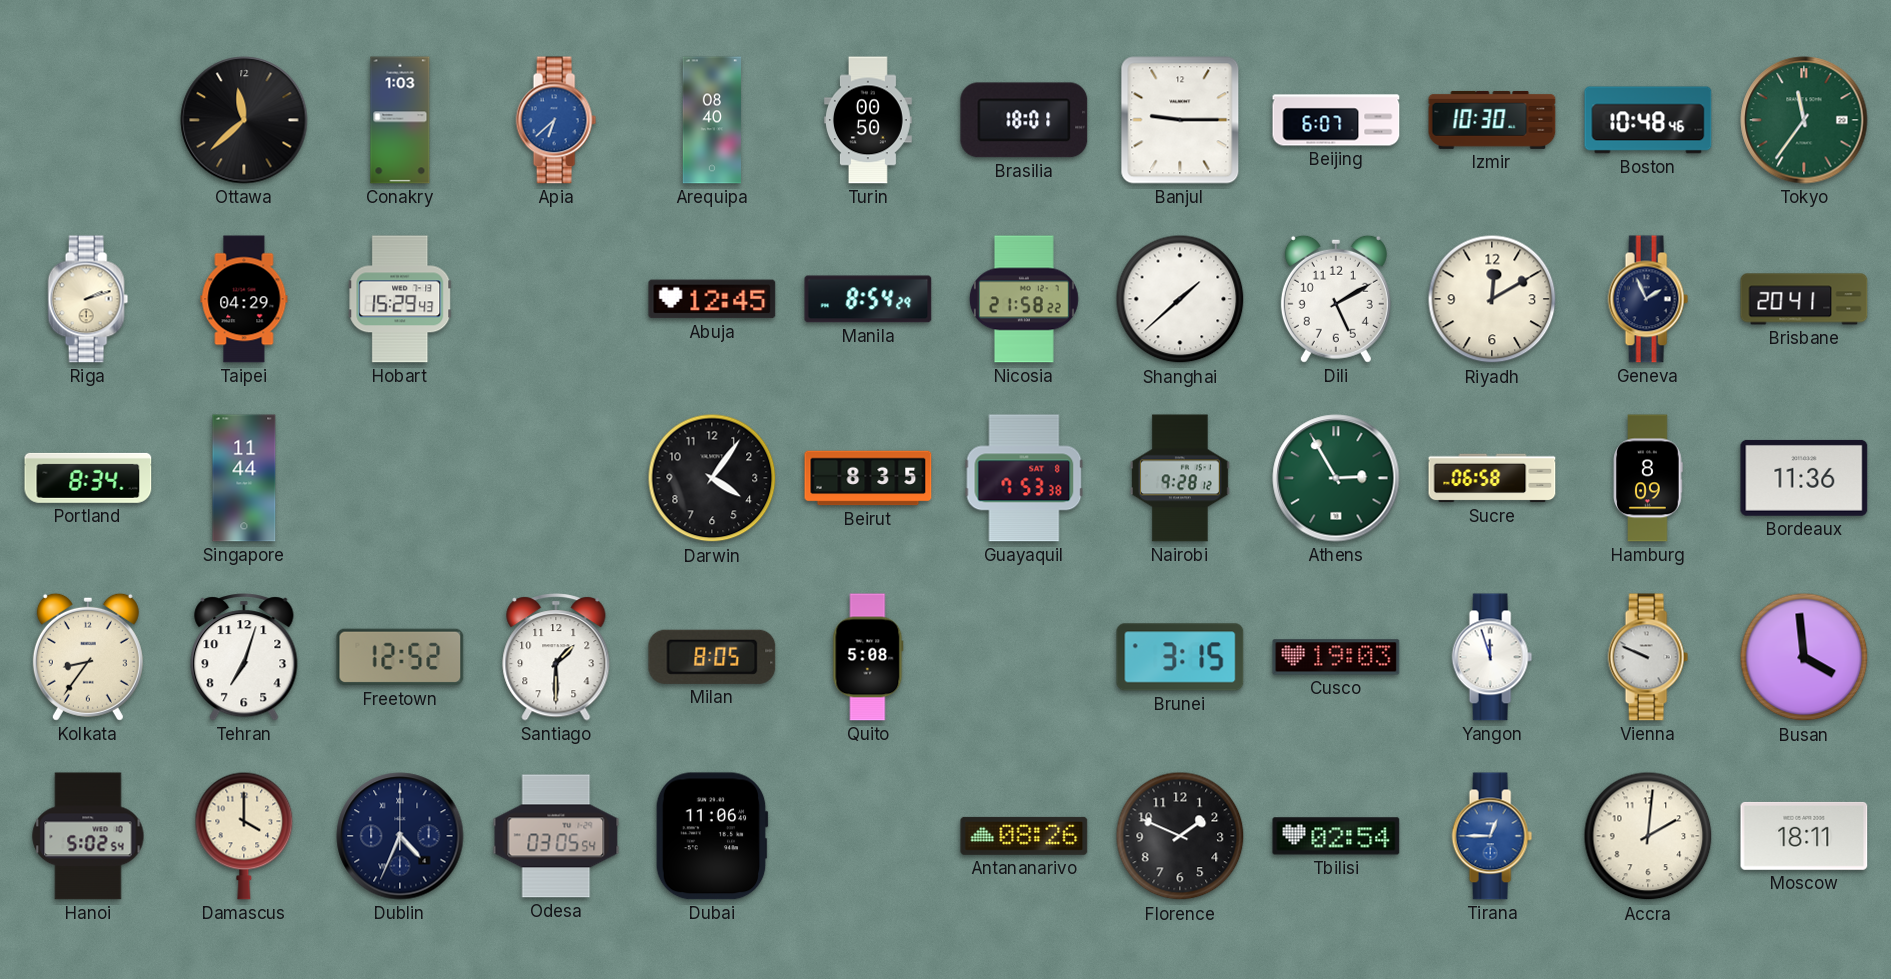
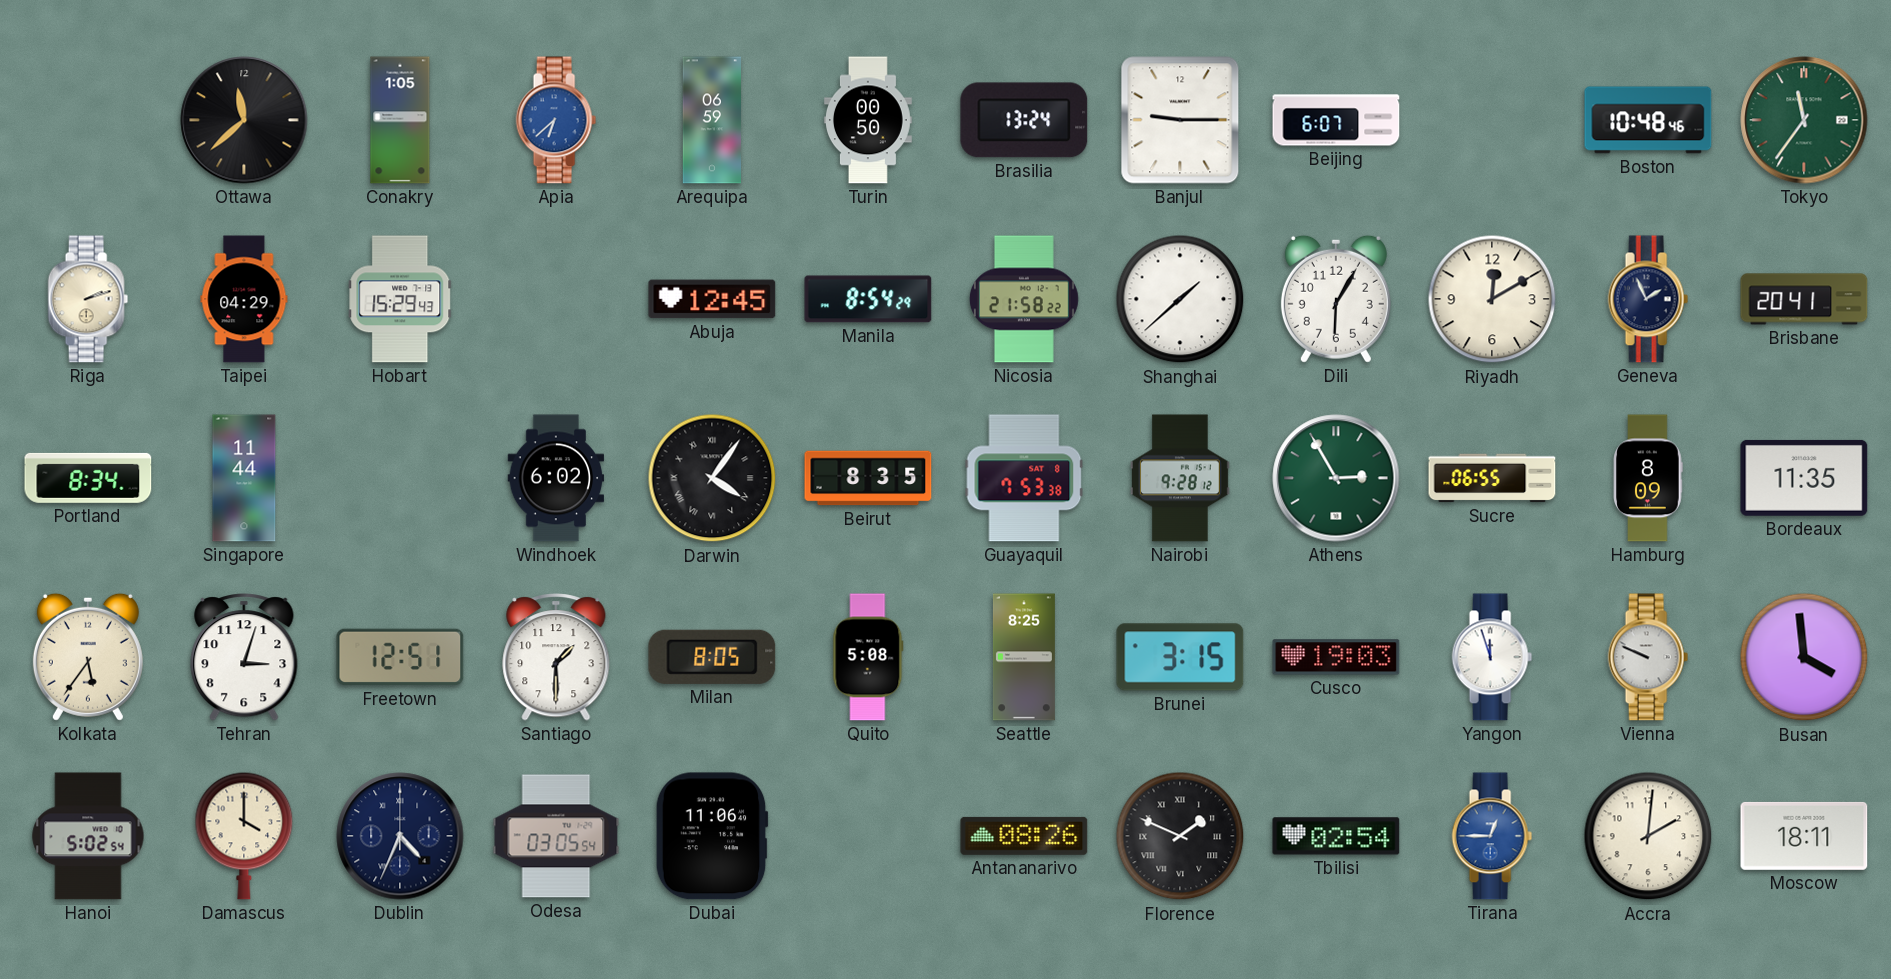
Conakry: 1:03 -> 1:05
Arequipa: 08:40 -> 06:59
Brasilia: 18:01 -> 13:24
Izmir: 10:30 -> none
Dili: 5:10 -> 6:05
Windhoek: none -> 6:02
Darwin numerals: Arabic -> Roman
Sucre: 06:58 -> 06:55
Bordeaux: 11:36 -> 11:35
Kolkata: 8:36 -> 5:36
Tehran: 7:03 -> 3:03
Freetown: 12:52 -> 12:51
Seattle: none -> 8:25
Florence numerals: Arabic -> Roman
